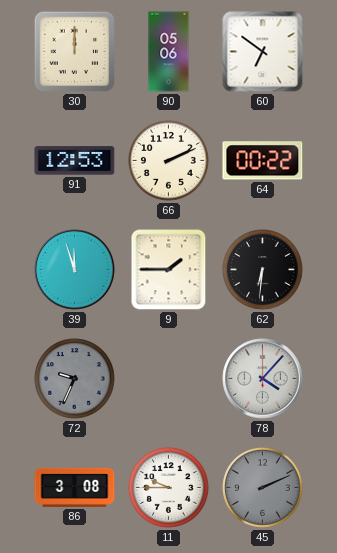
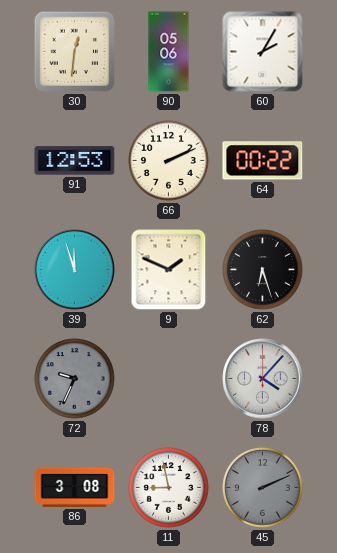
30: 12:00 -> 12:31
60: 6:51 -> 2:05
9: 1:45 -> 1:49
62: 6:31 -> 6:27
11: 9:45 -> 8:58
